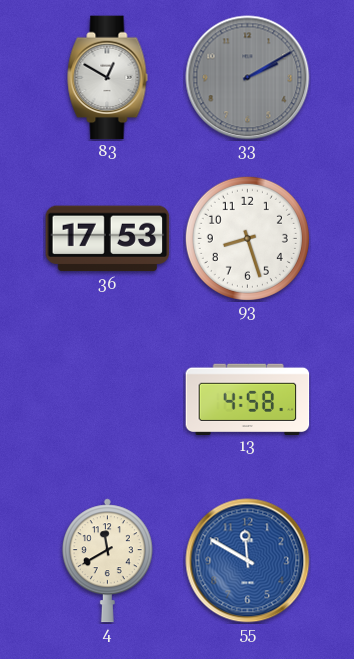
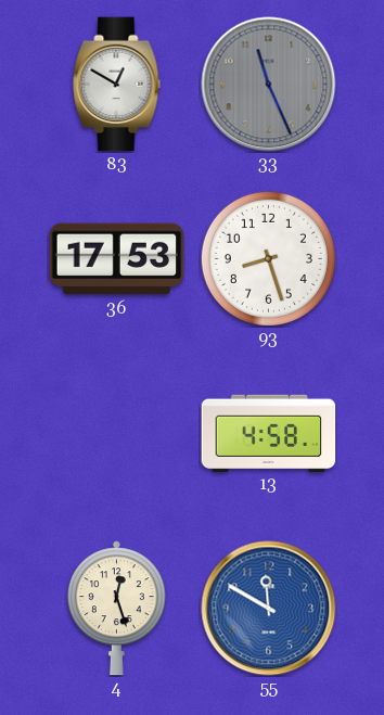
33: 2:10 -> 11:26
4: 11:40 -> 12:27
